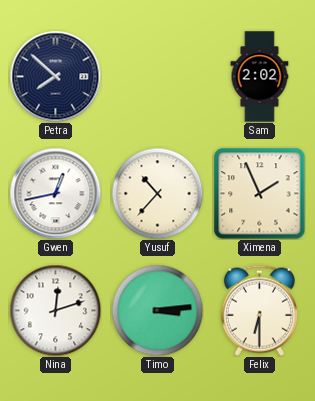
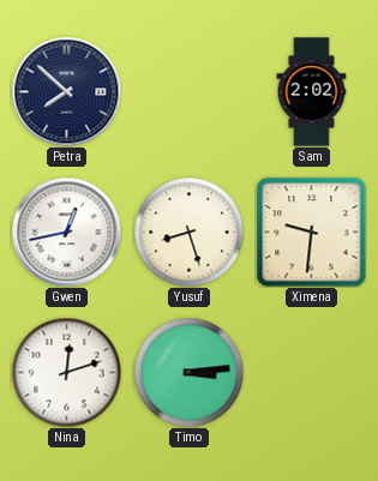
Yusuf: 10:37 -> 8:27
Ximena: 1:56 -> 9:31
Felix: 6:30 -> none
